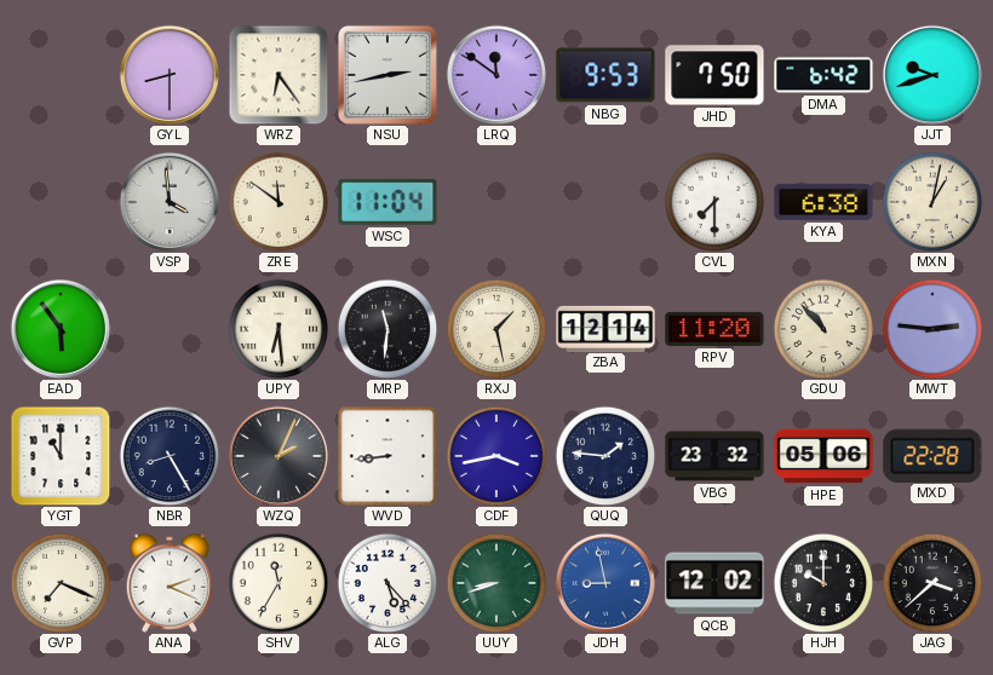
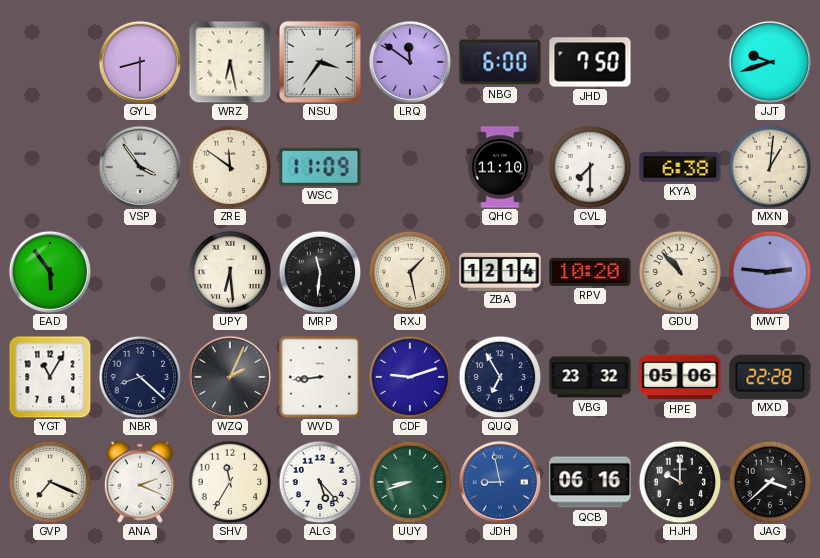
WRZ: 6:24 -> 6:28
NSU: 2:43 -> 3:36
NBG: 9:53 -> 6:00
DMA: 6:42 -> none
VSP: 3:59 -> 3:54
WSC: 11:04 -> 11:09
QHC: none -> 11:10
MXN: 1:02 -> 1:01
RPV: 11:20 -> 10:20
YGT: 11:00 -> 11:05
NBR: 8:25 -> 8:22
CDF: 3:43 -> 9:12
QUQ: 1:46 -> 6:55
QCB: 12:02 -> 06:16
